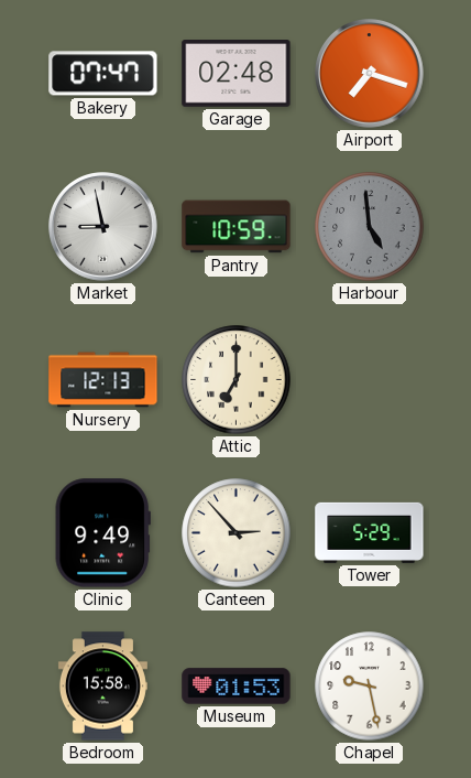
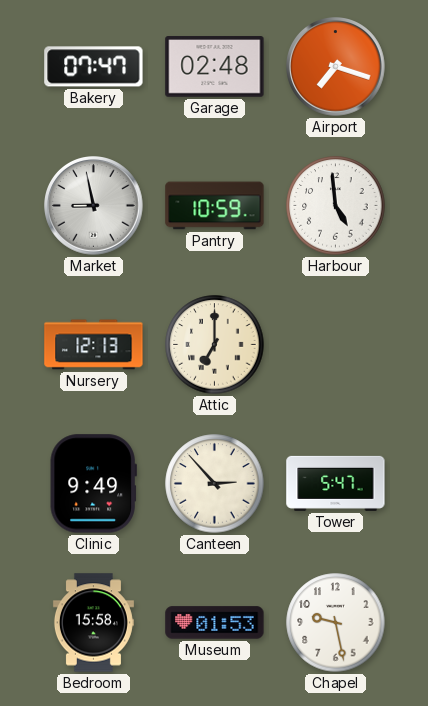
Harbour dial: grey -> white
Tower: 5:29 -> 5:47
